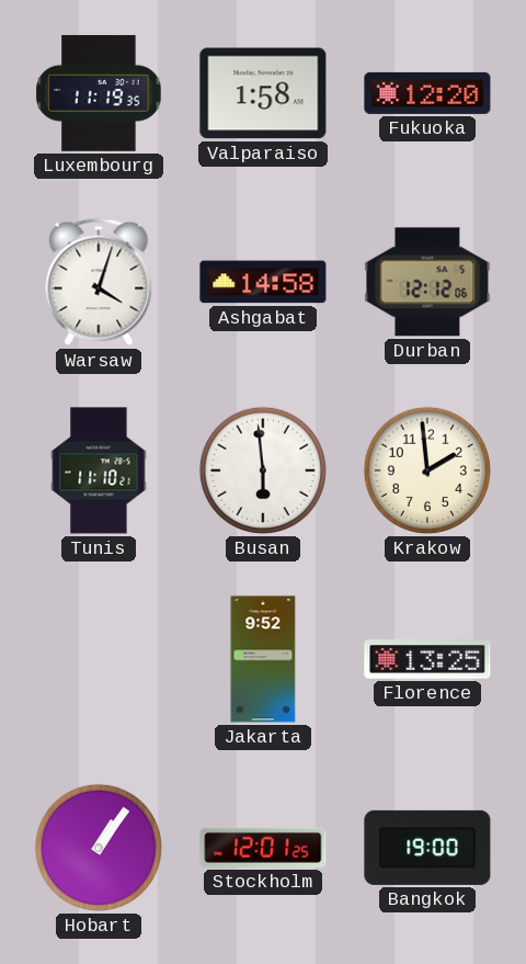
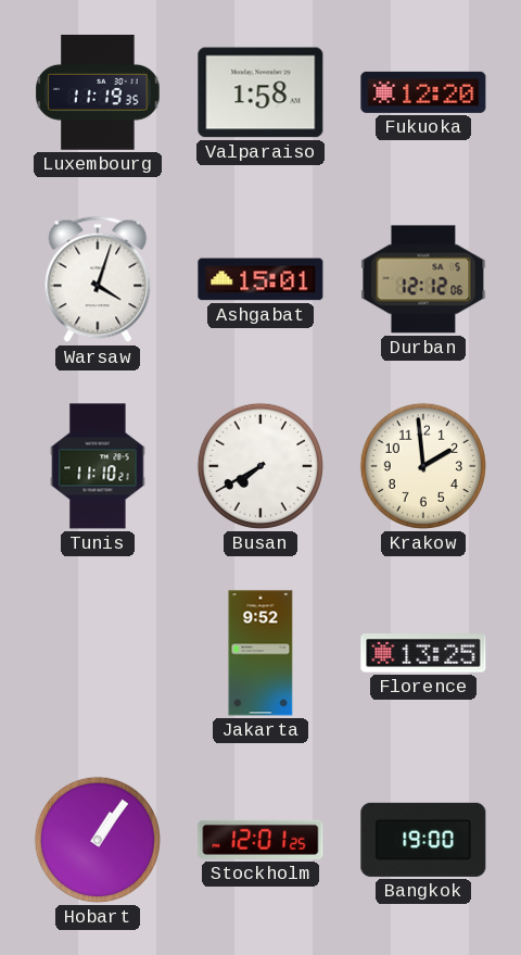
Ashgabat: 14:58 -> 15:01
Busan: 5:59 -> 7:40
